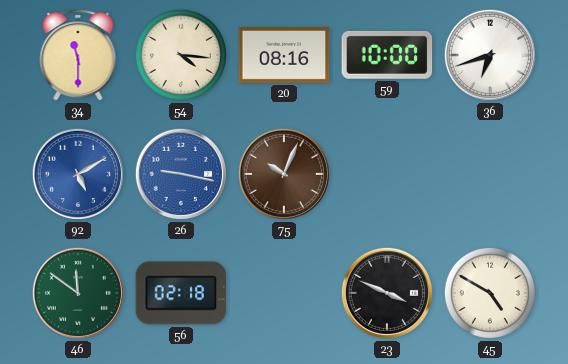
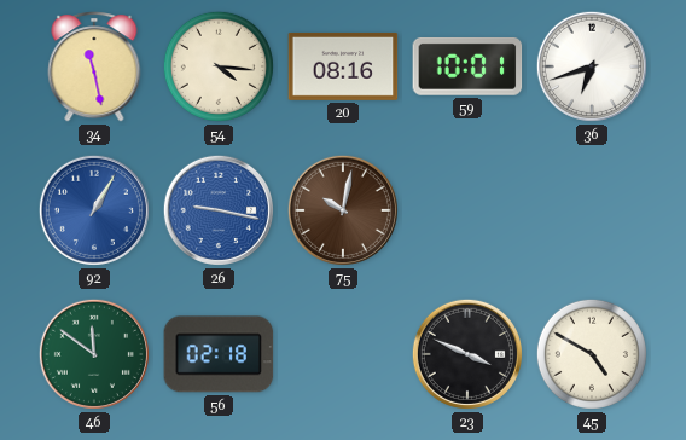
34: 11:30 -> 11:28
59: 10:00 -> 10:01
92: 5:10 -> 1:05
75: 10:04 -> 10:02
